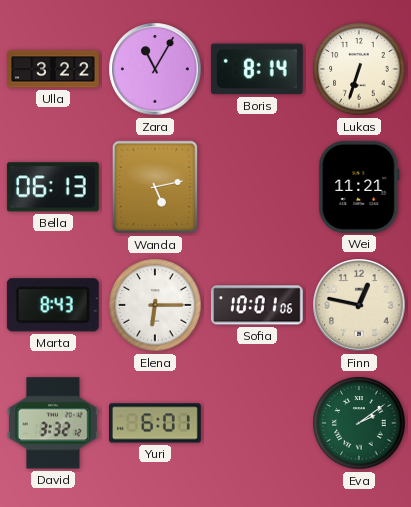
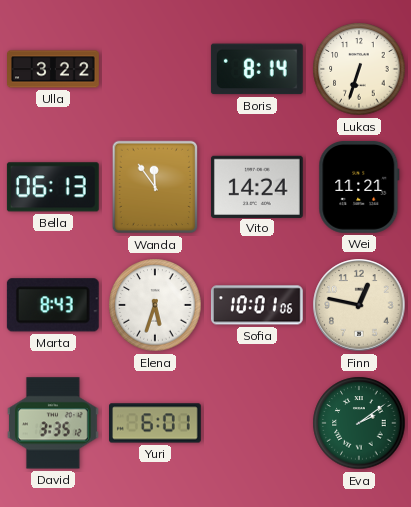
Zara: 11:05 -> none
Wanda: 5:13 -> 11:54
Vito: none -> 14:24
Elena: 6:15 -> 5:33
David: 3:32 -> 3:35
